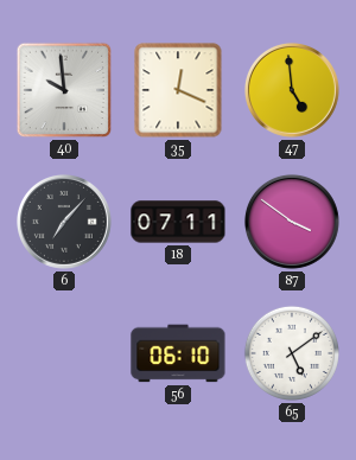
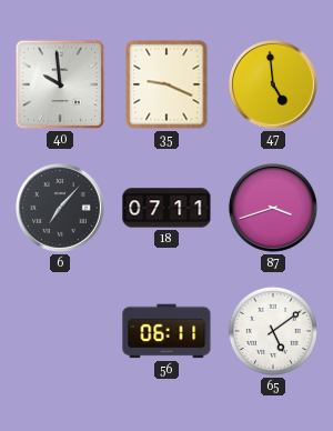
35: 12:19 -> 9:19
87: 3:51 -> 3:42
56: 06:10 -> 06:11
